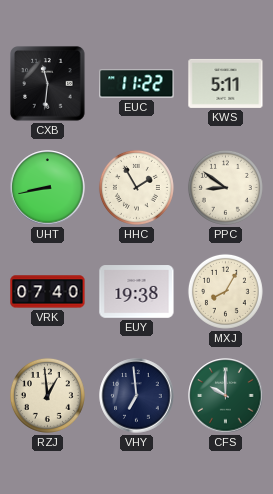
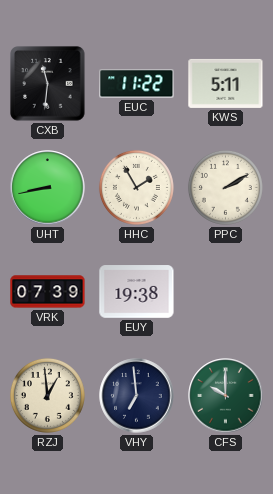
PPC: 8:51 -> 2:10
VRK: 07:40 -> 07:39
MXJ: 8:05 -> none
